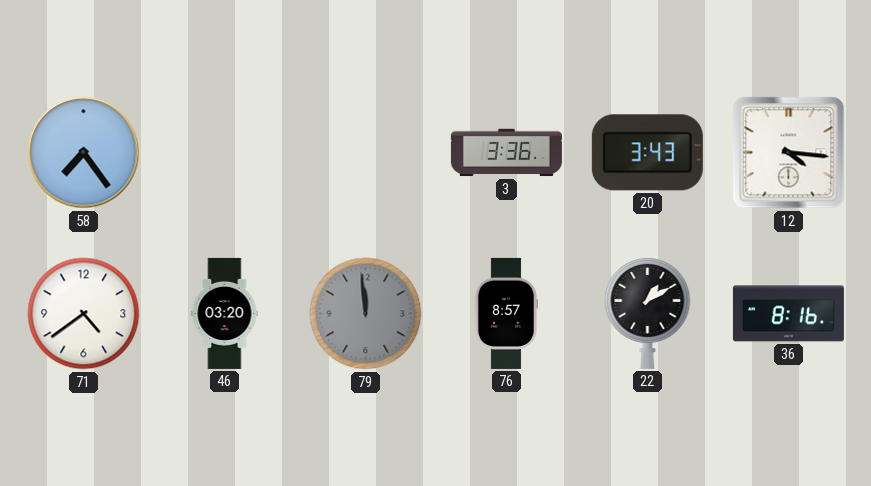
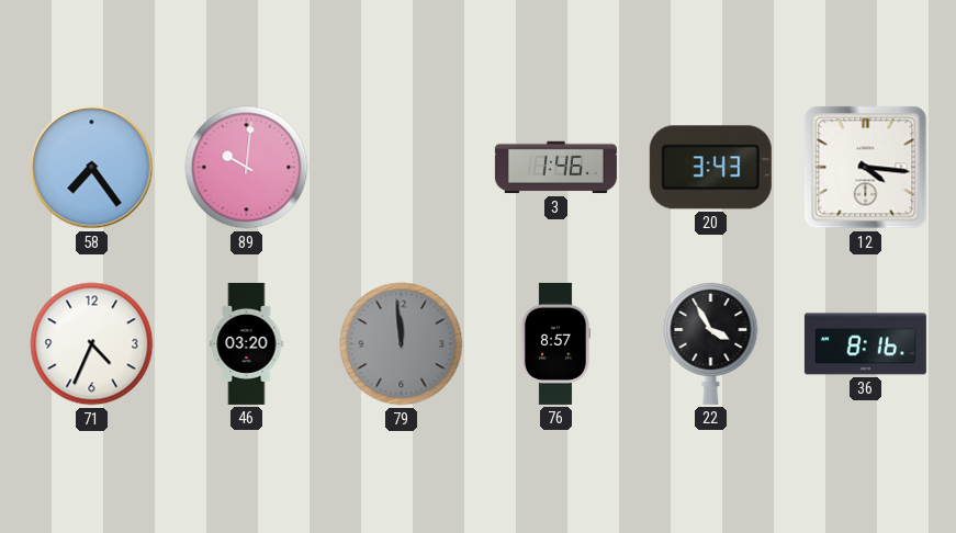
89: none -> 10:01
3: 3:36 -> 1:46
71: 4:39 -> 4:34
22: 1:10 -> 3:55
